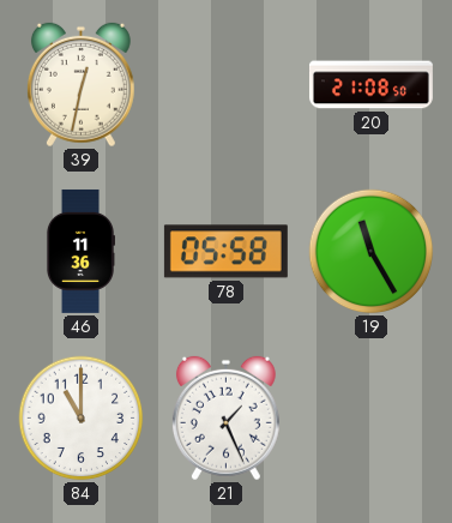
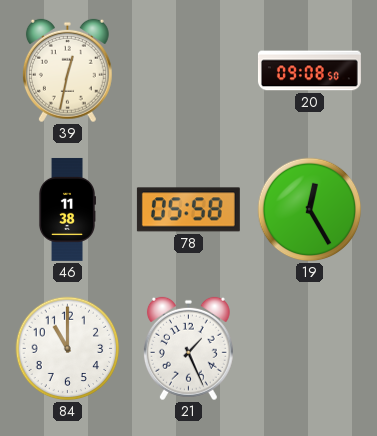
20: 21:08 -> 09:08
46: 11:36 -> 11:38
19: 11:25 -> 12:25
